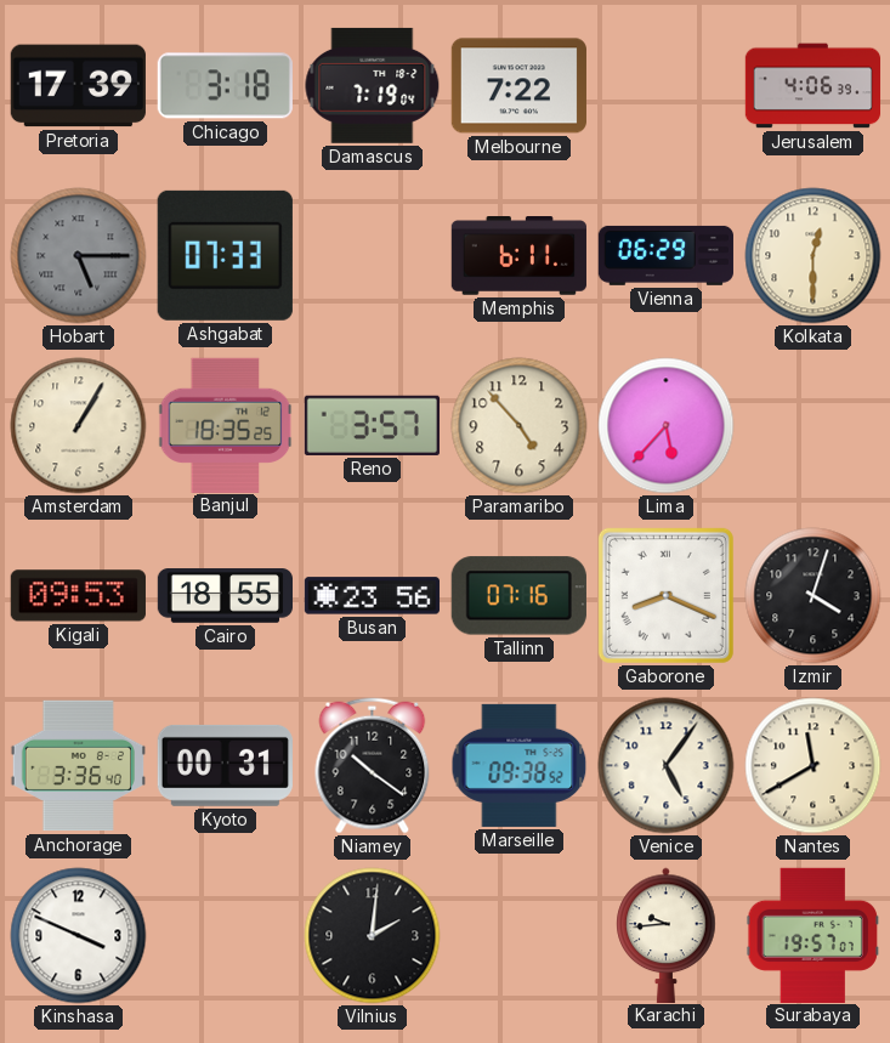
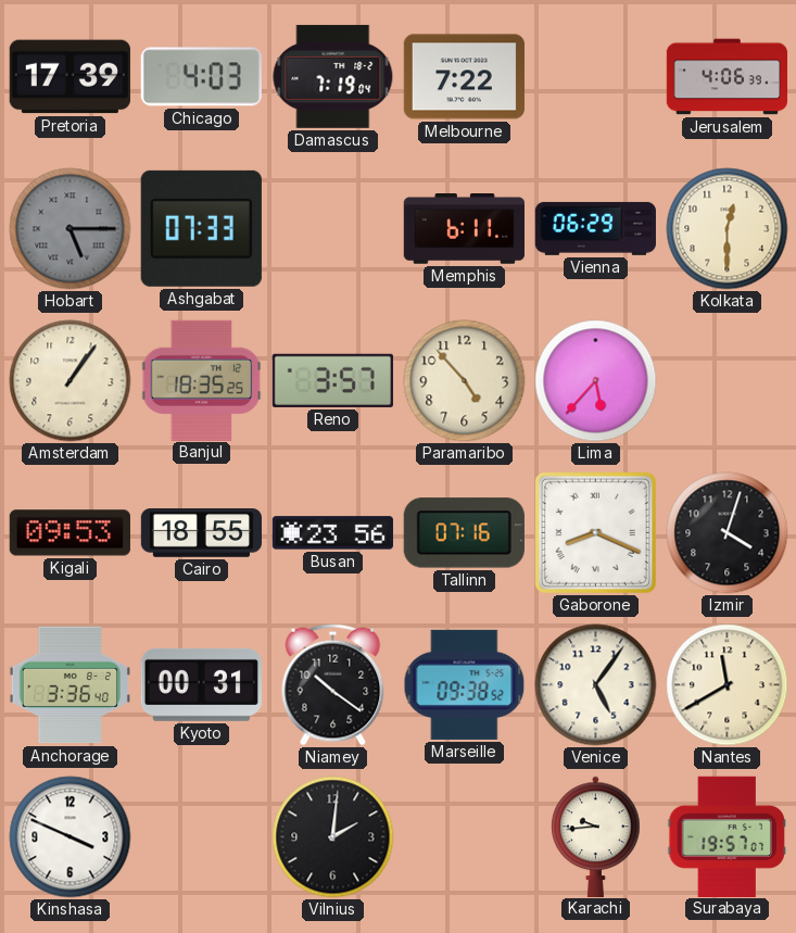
Chicago: 3:18 -> 4:03
Amsterdam: 1:05 -> 1:06
